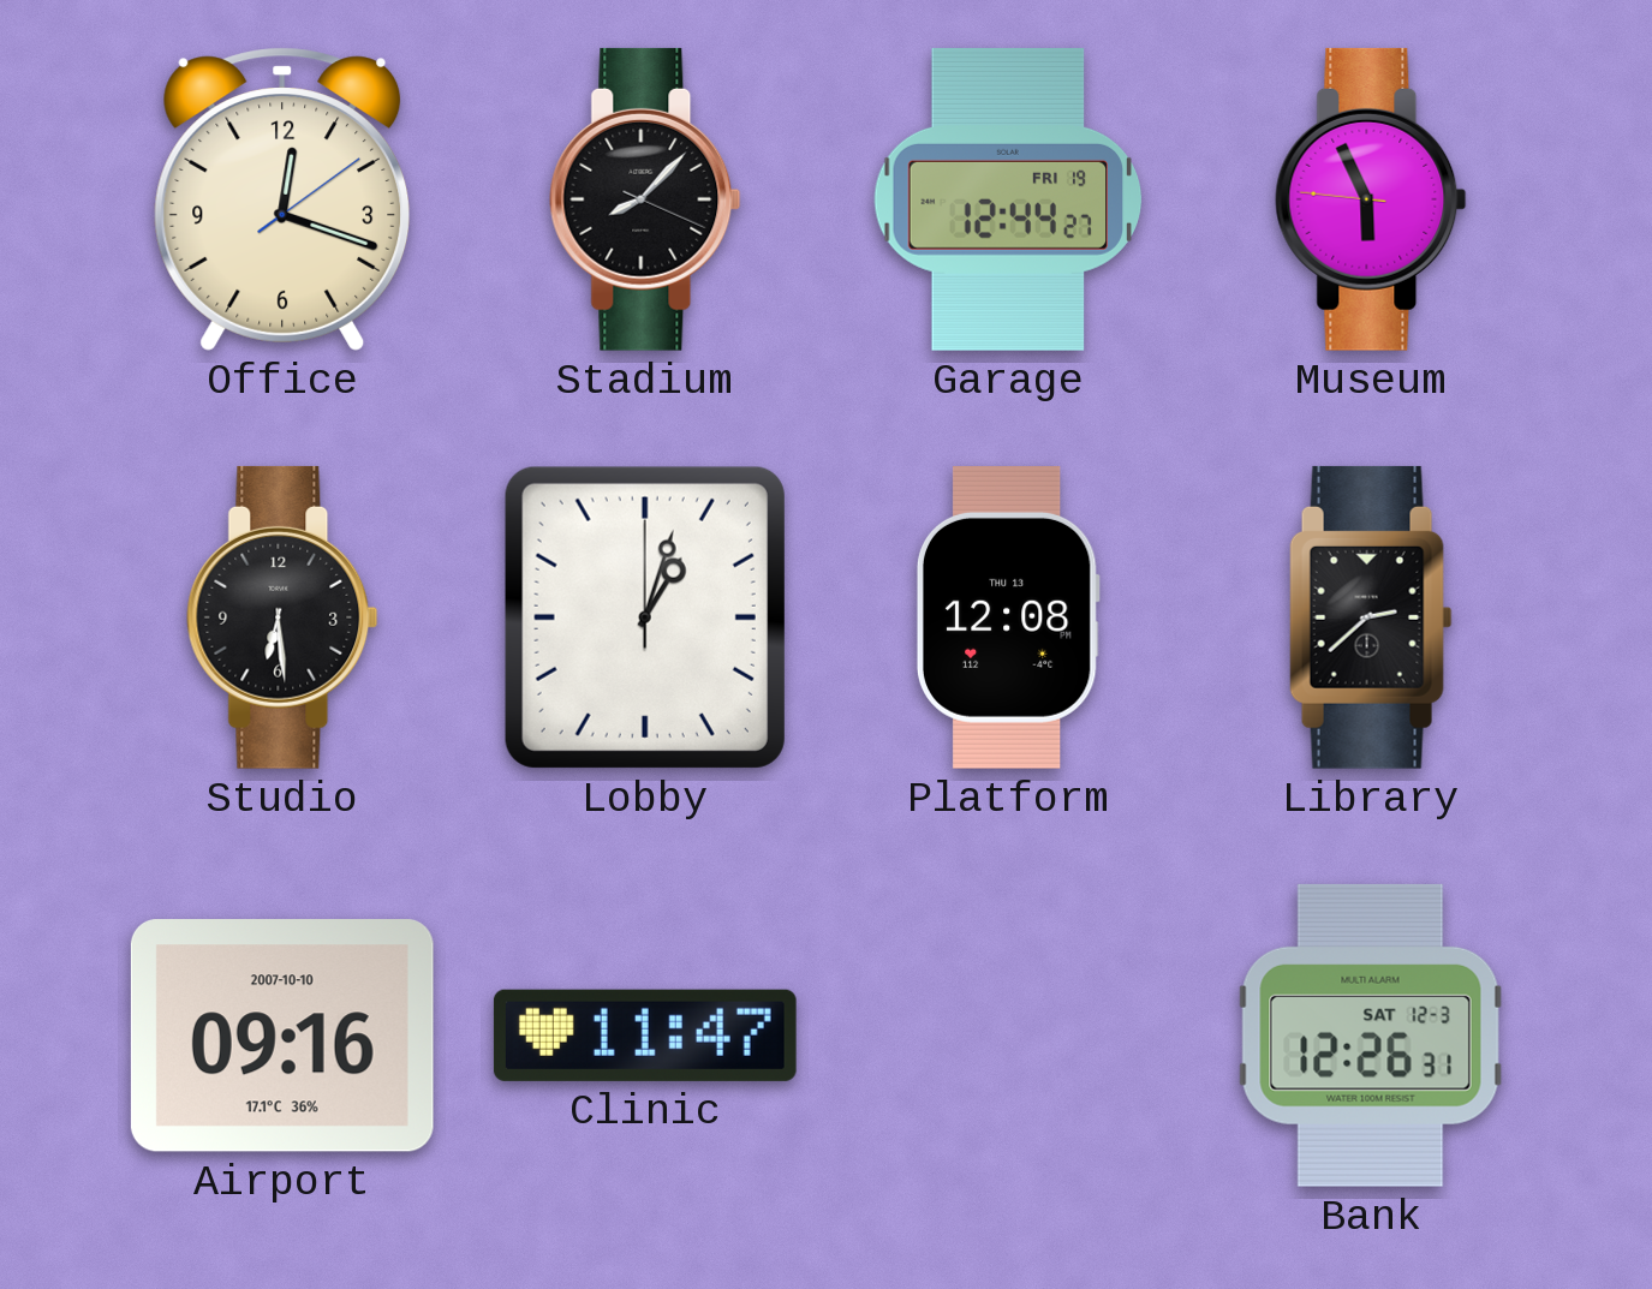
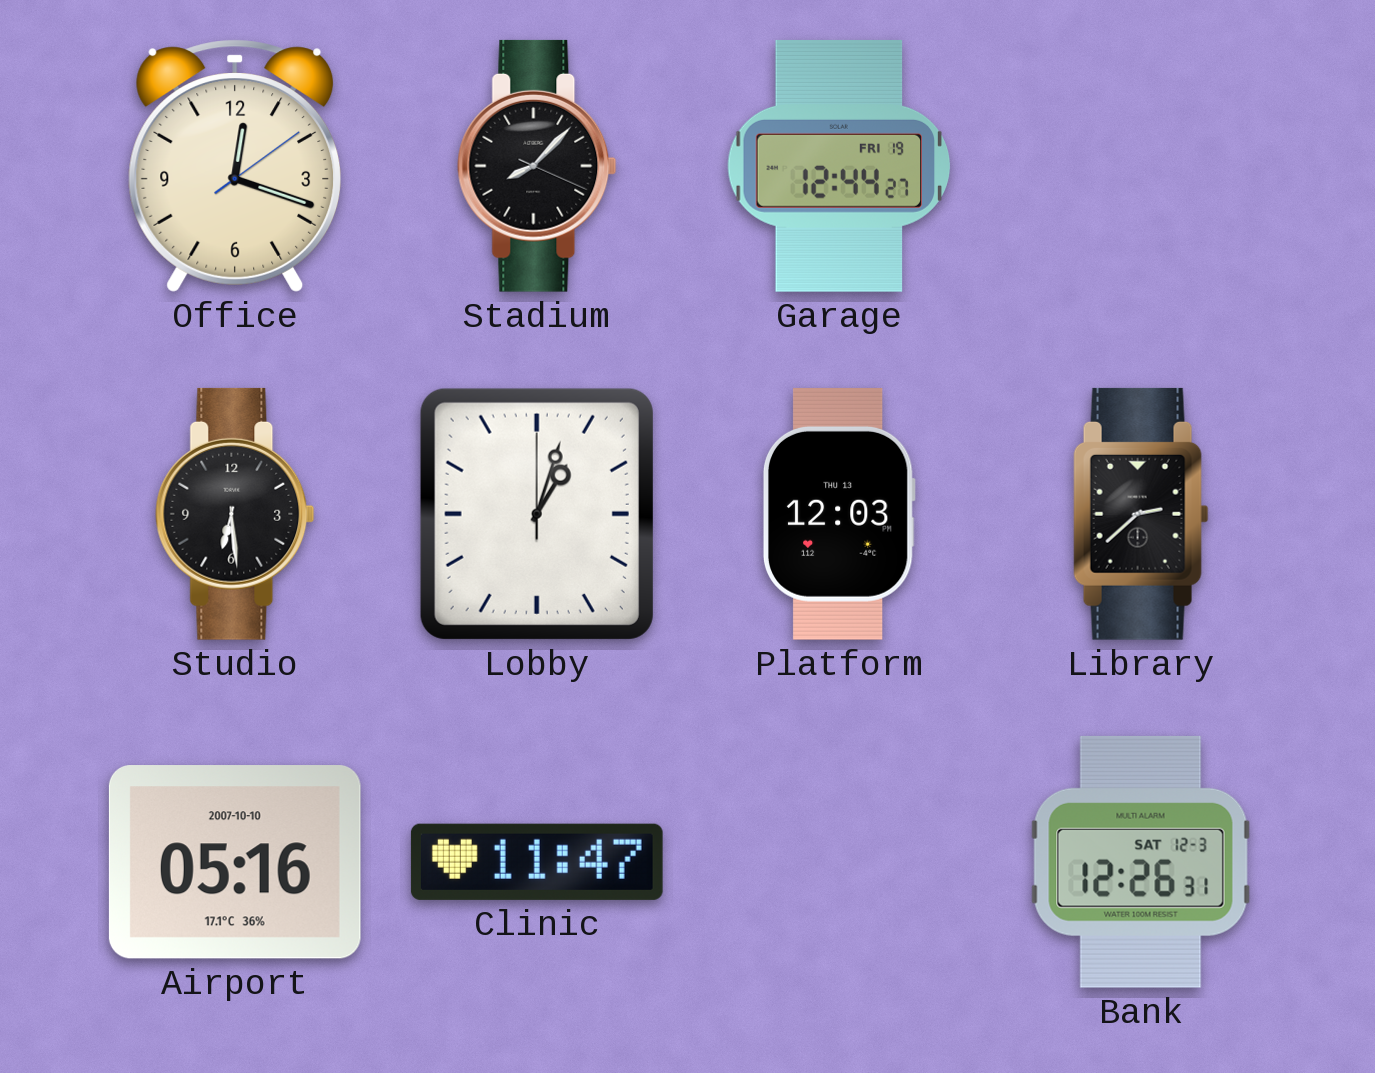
Museum: 5:55 -> none
Platform: 12:08 -> 12:03
Airport: 09:16 -> 05:16
